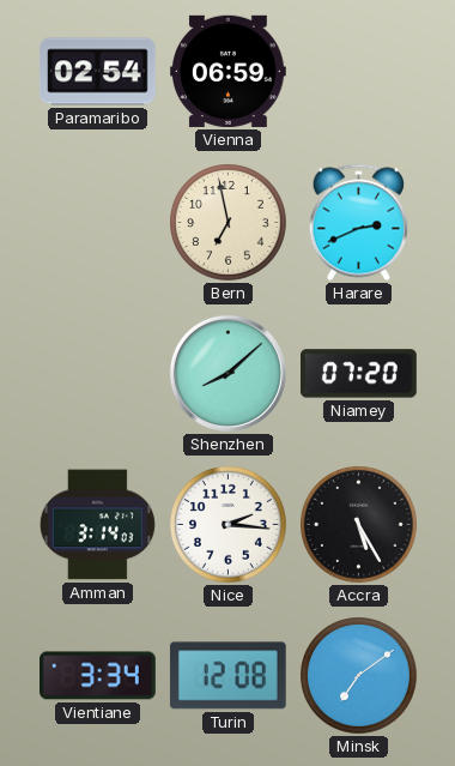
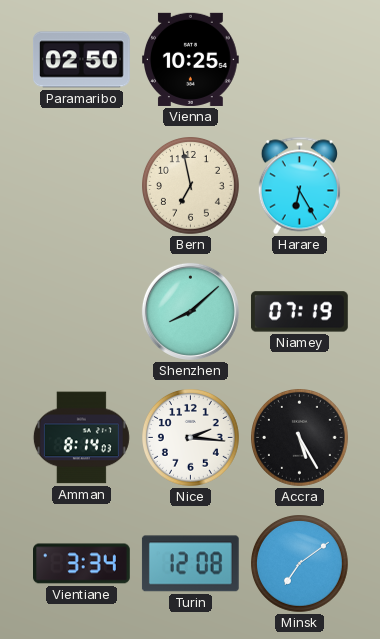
Paramaribo: 02:54 -> 02:50
Vienna: 06:59 -> 10:25
Harare: 2:41 -> 6:25
Niamey: 07:20 -> 07:19
Amman: 3:14 -> 8:14
